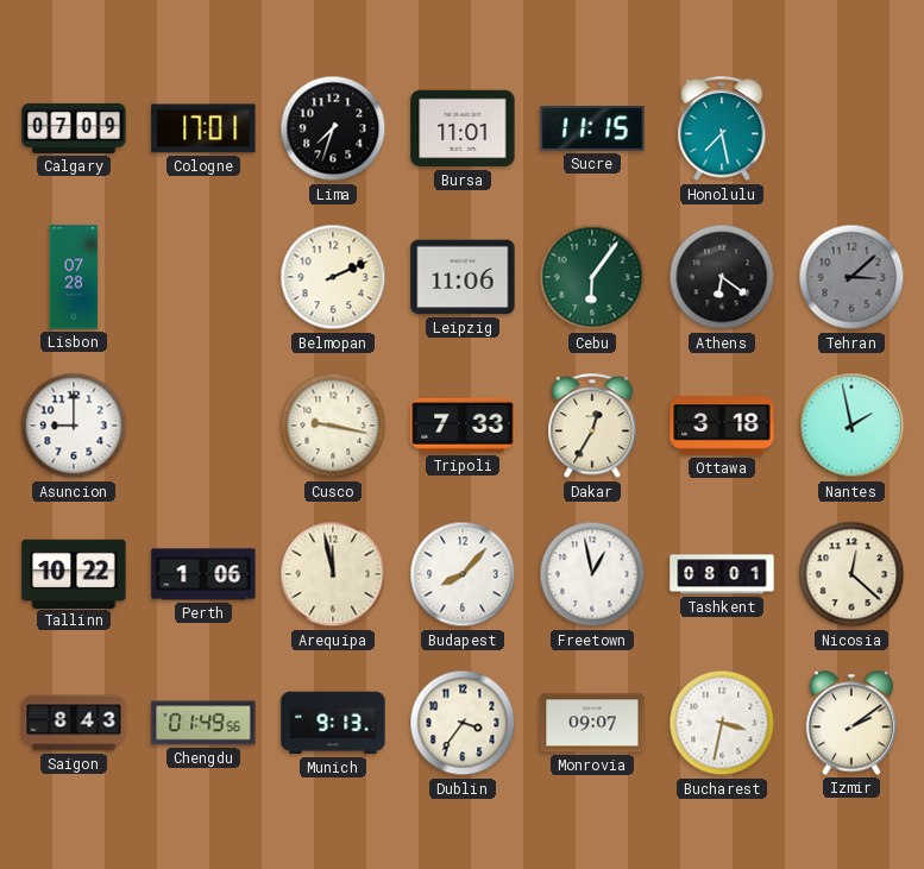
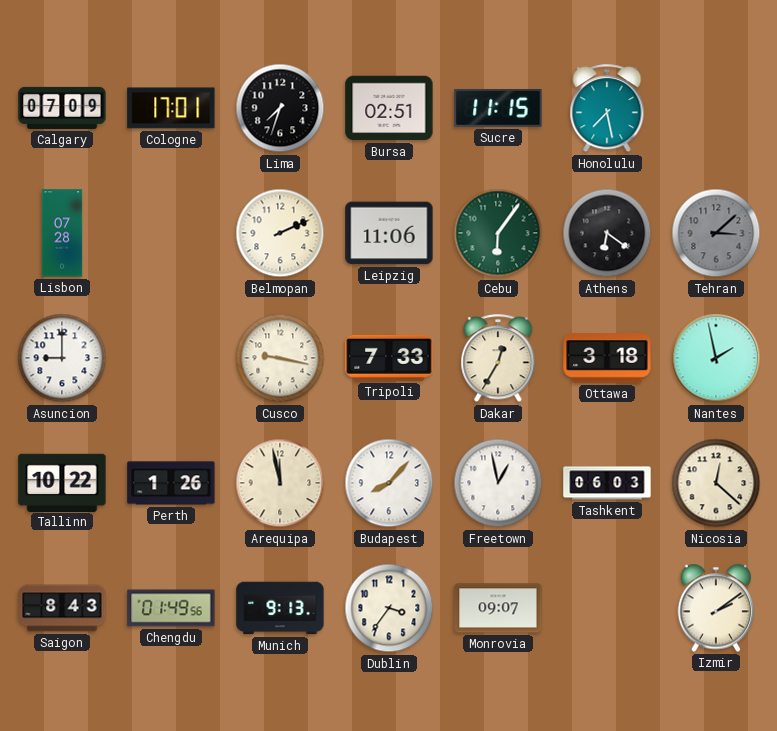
Bursa: 11:01 -> 02:51
Perth: 1:06 -> 1:26
Tashkent: 08:01 -> 06:03
Bucharest: 3:32 -> none
